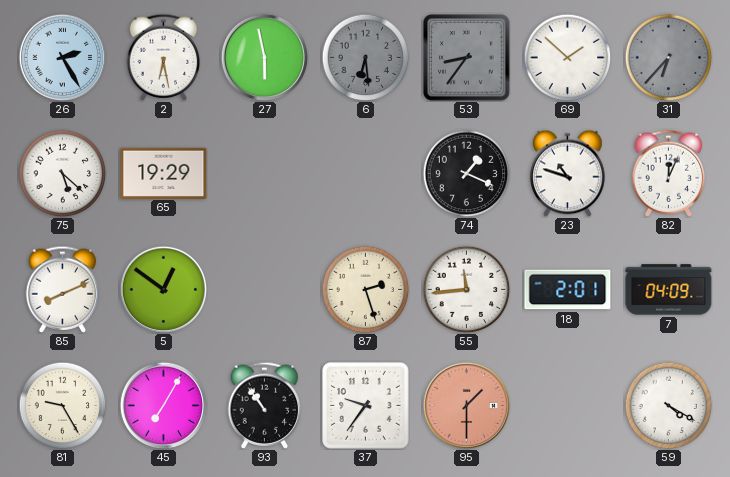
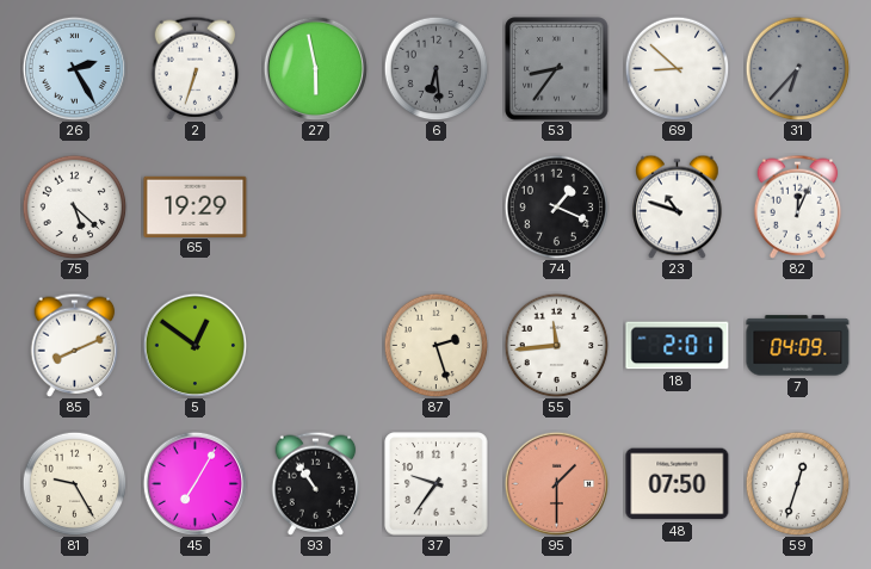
2: 6:28 -> 6:33
69: 1:52 -> 8:52
48: none -> 07:50
59: 4:20 -> 12:33
